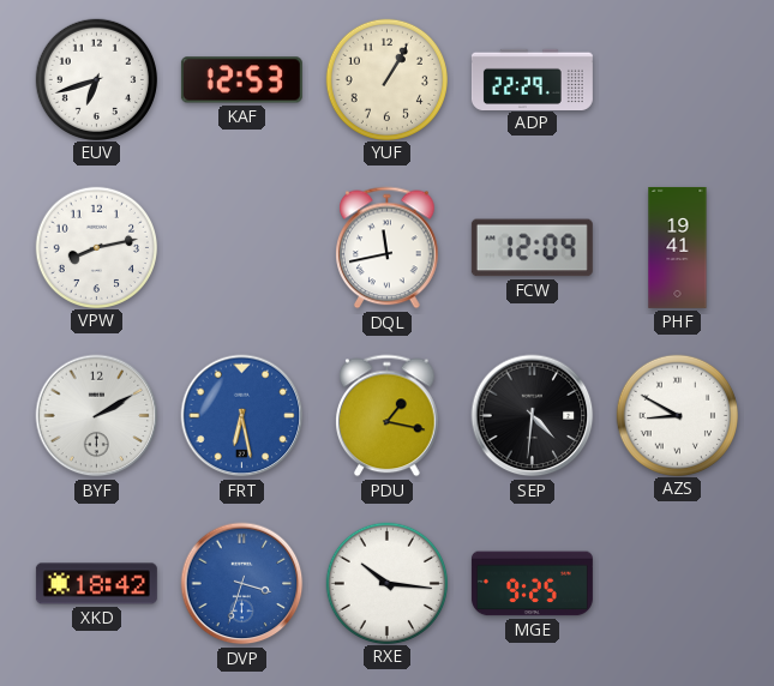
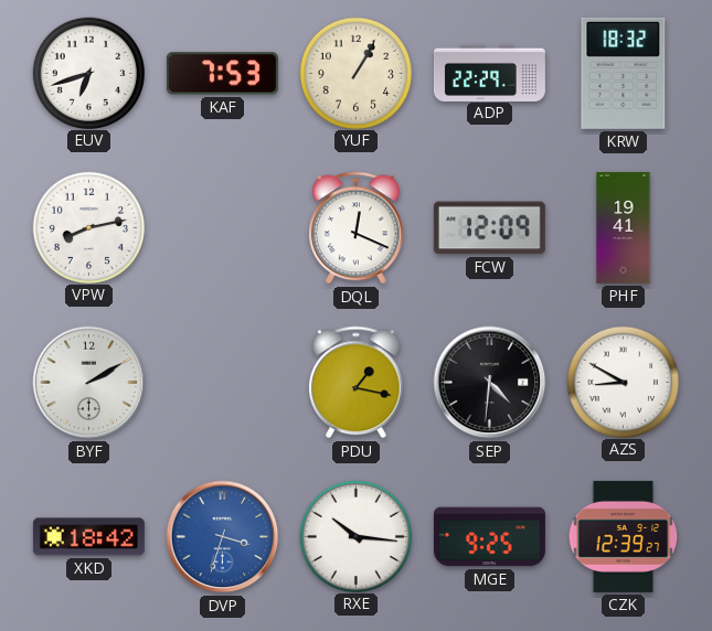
KAF: 12:53 -> 7:53
KRW: none -> 18:32
DQL: 11:43 -> 12:19
FRT: 6:28 -> none
CZK: none -> 12:39
